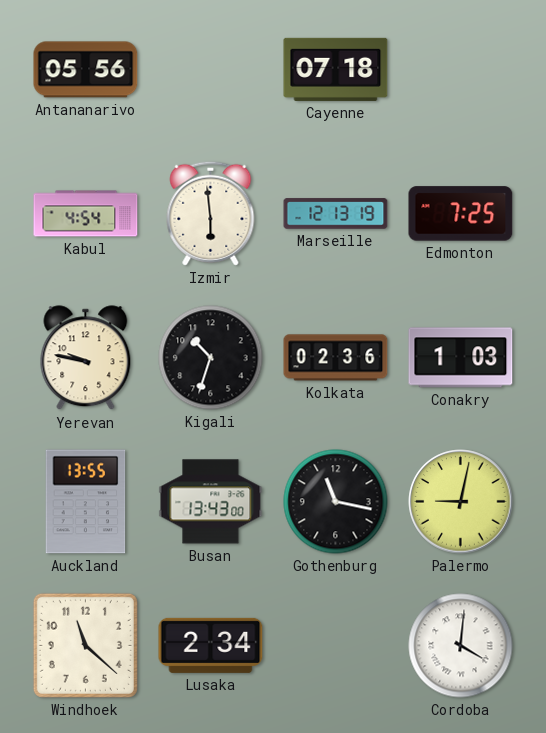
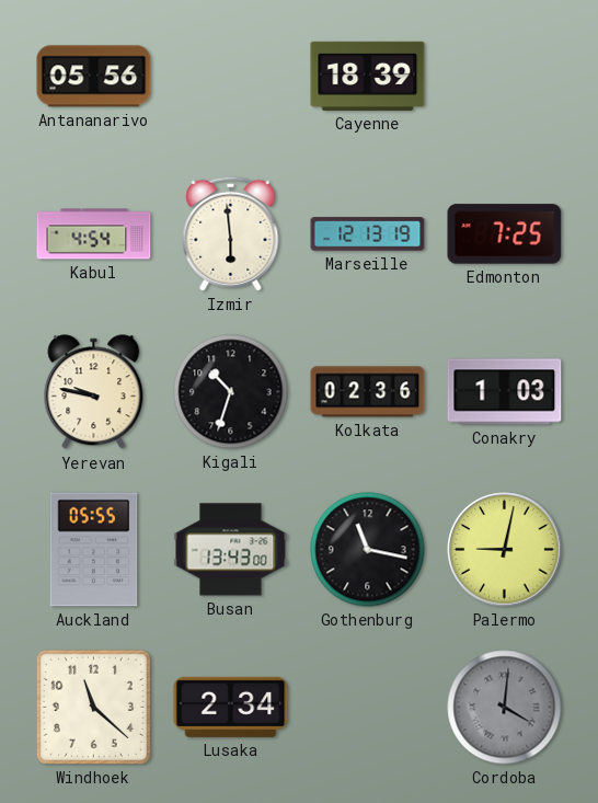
Cayenne: 07:18 -> 18:39
Auckland: 13:55 -> 05:55
Cordoba dial: white -> grey
